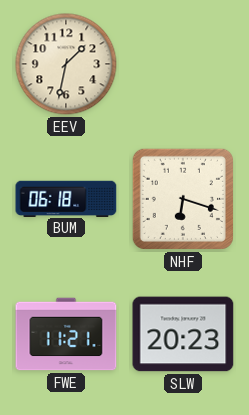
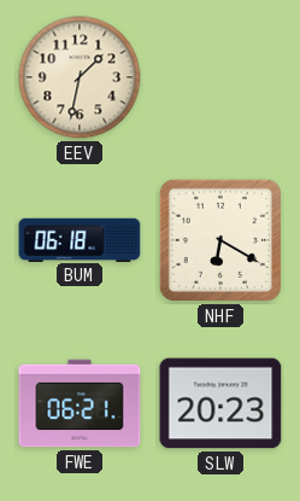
NHF: 6:18 -> 6:20
FWE: 11:21 -> 06:21
